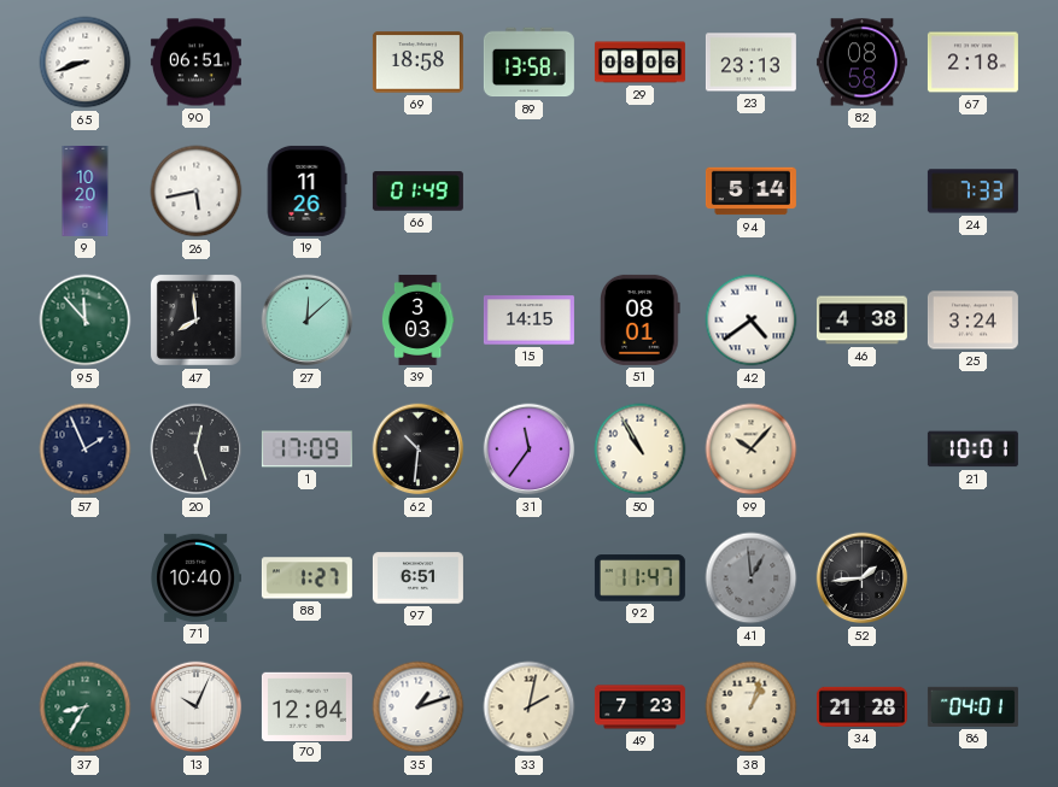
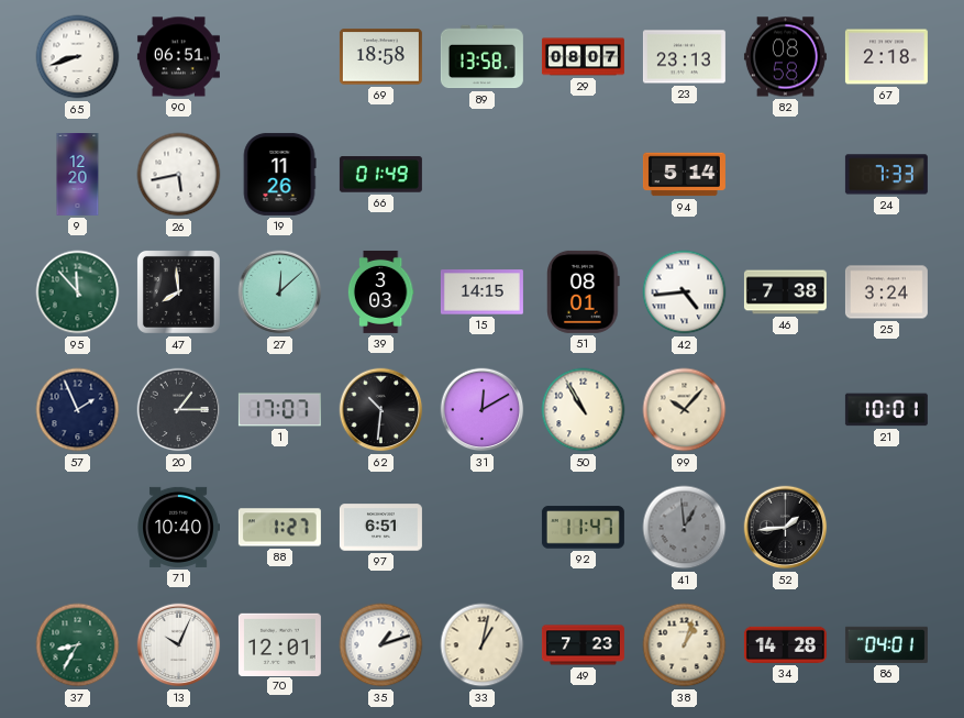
29: 08:06 -> 08:07
9: 10:20 -> 12:20
42: 4:39 -> 4:44
46: 4:38 -> 7:38
20: 12:27 -> 1:15
1: 17:09 -> 17:07
31: 11:36 -> 12:10
70: 12:04 -> 12:01
33: 2:02 -> 1:02
34: 21:28 -> 14:28
